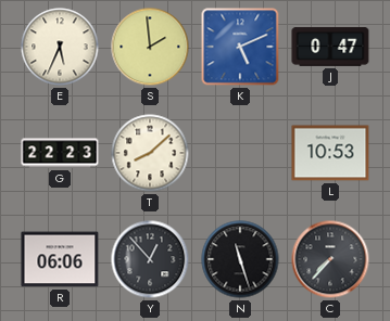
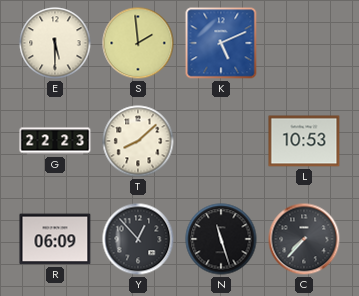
E: 5:34 -> 5:30
J: 0:47 -> none
R: 06:06 -> 06:09
